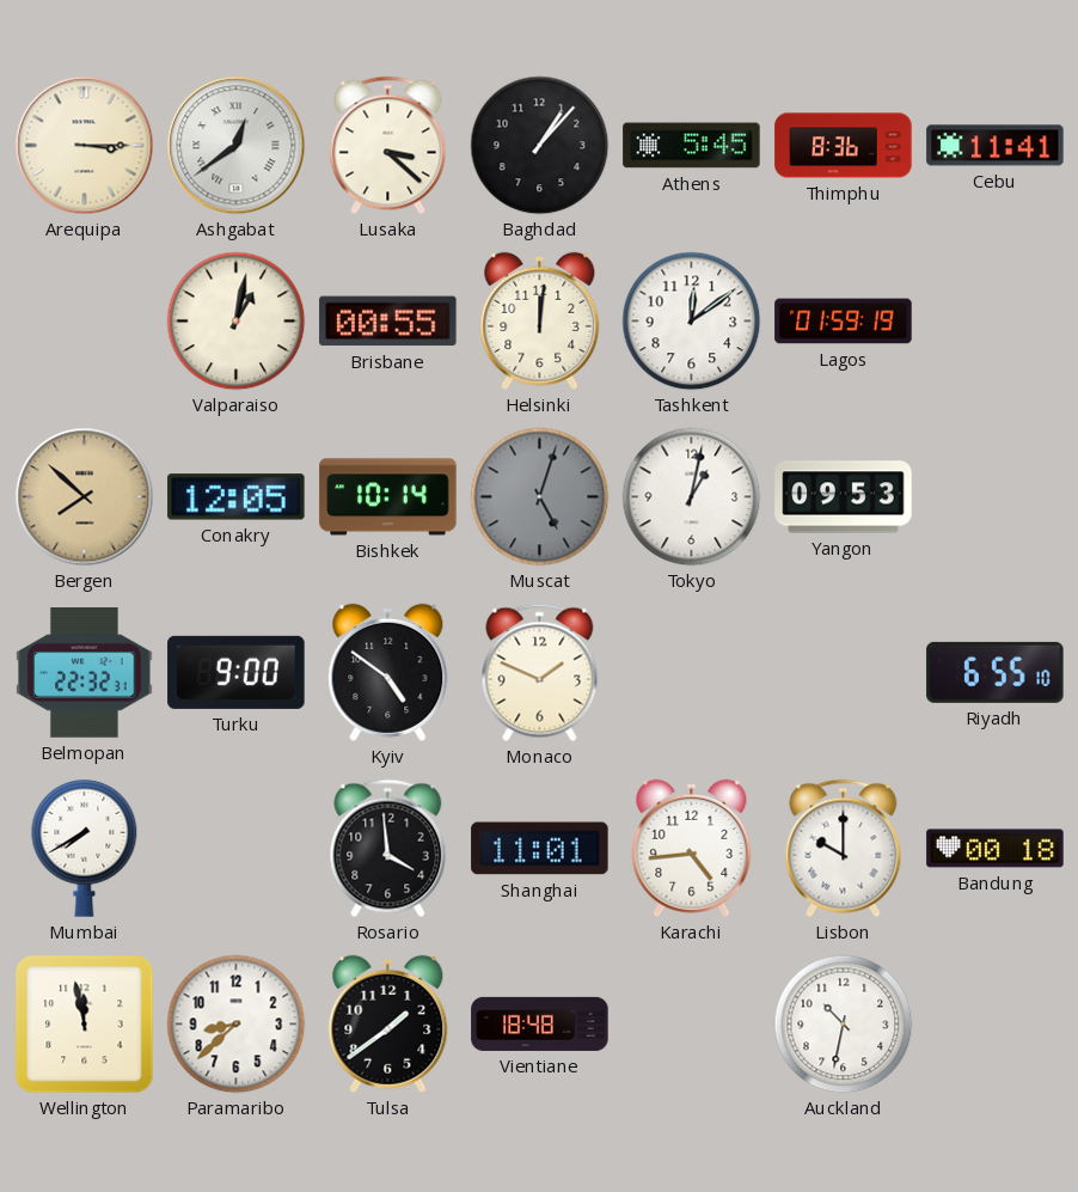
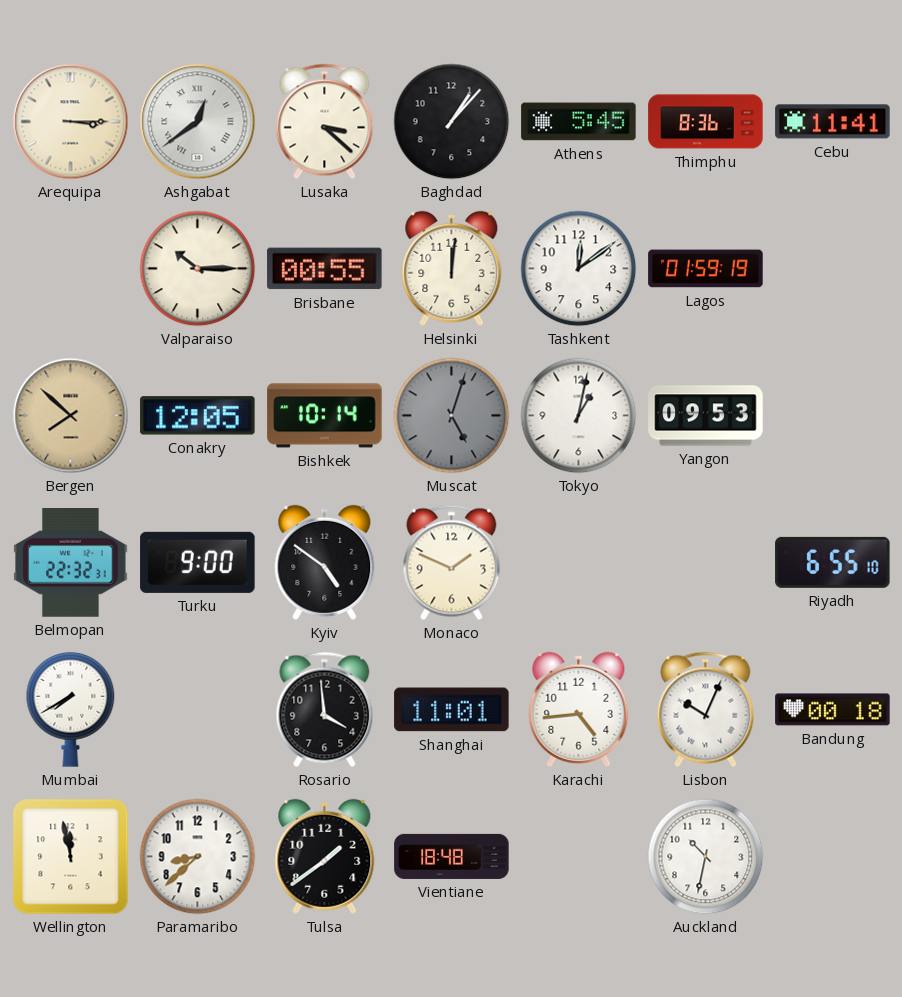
Valparaiso: 1:02 -> 10:15
Lisbon: 10:00 -> 10:04
